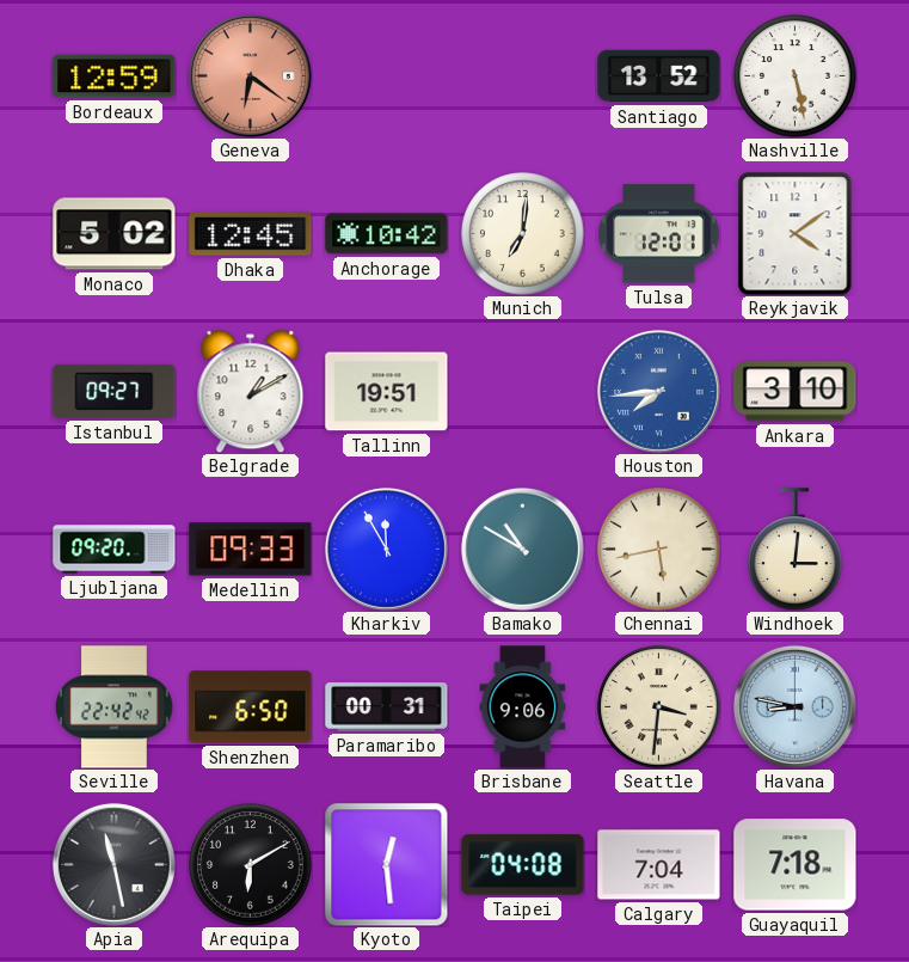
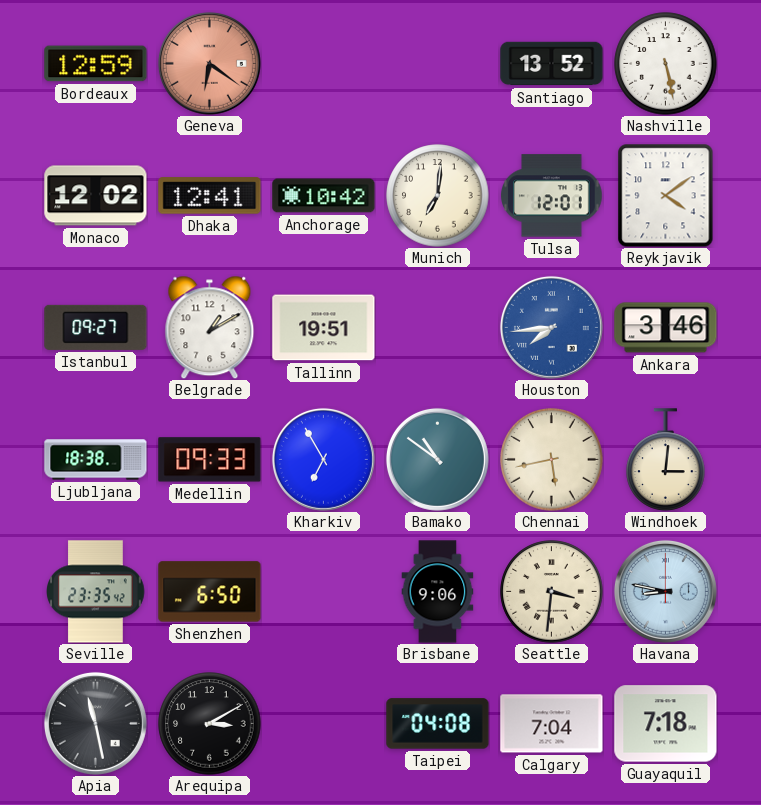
Monaco: 5:02 -> 12:02
Dhaka: 12:45 -> 12:41
Ankara: 3:10 -> 3:46
Ljubljana: 09:20 -> 18:38
Kharkiv: 11:55 -> 6:55
Bamako: 10:50 -> 10:51
Seville: 22:42 -> 23:35
Paramaribo: 00:31 -> none
Arequipa: 6:10 -> 3:10
Kyoto: 12:29 -> none
